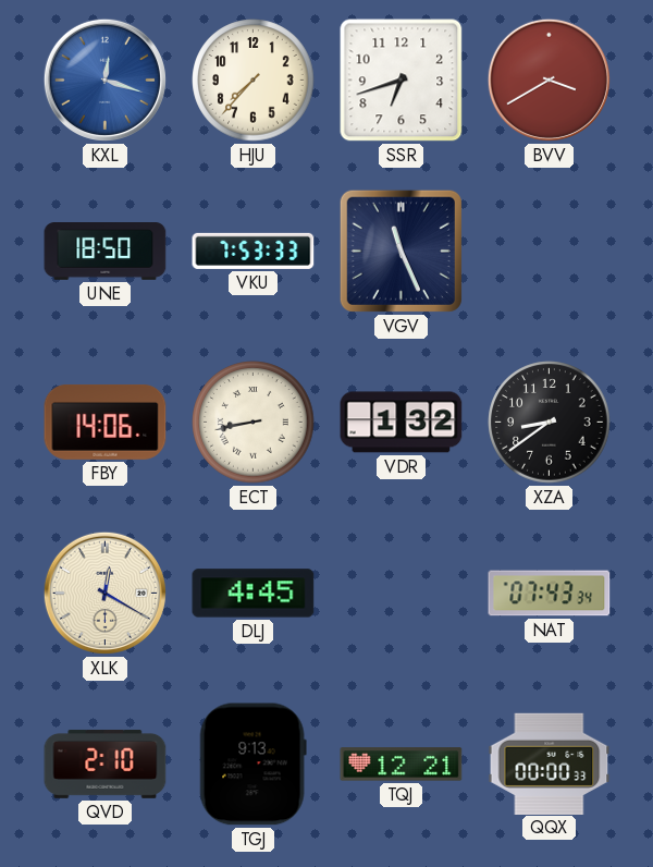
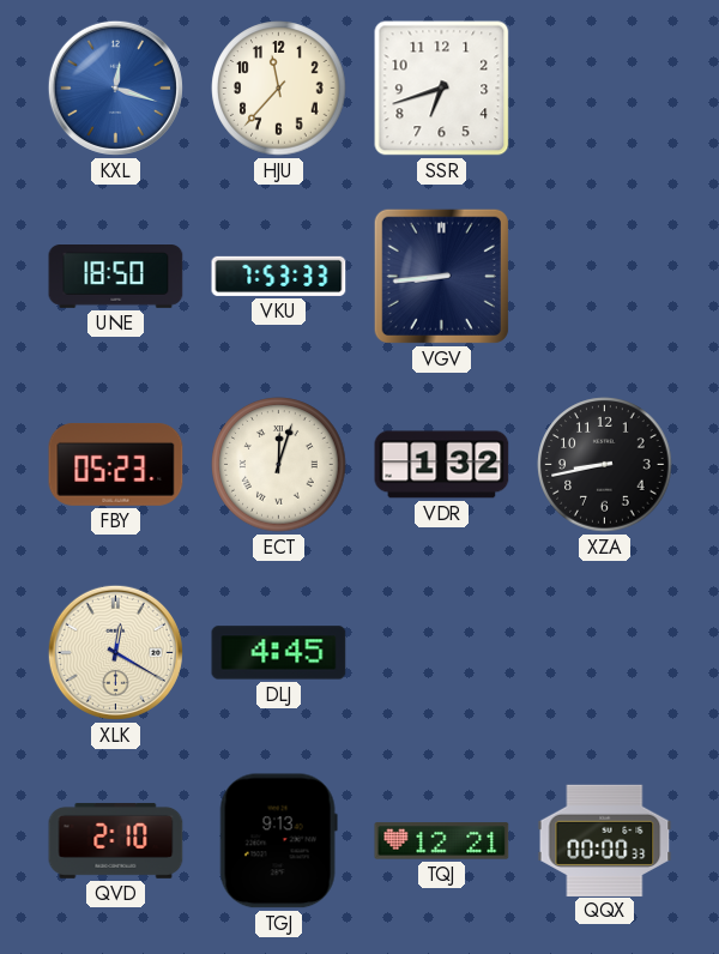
HJU: 7:37 -> 11:37
BVV: 3:40 -> none
VGV: 11:26 -> 8:44
FBY: 14:06 -> 05:23
ECT: 8:43 -> 12:03
XZA: 8:39 -> 8:43
NAT: 07:43 -> none
